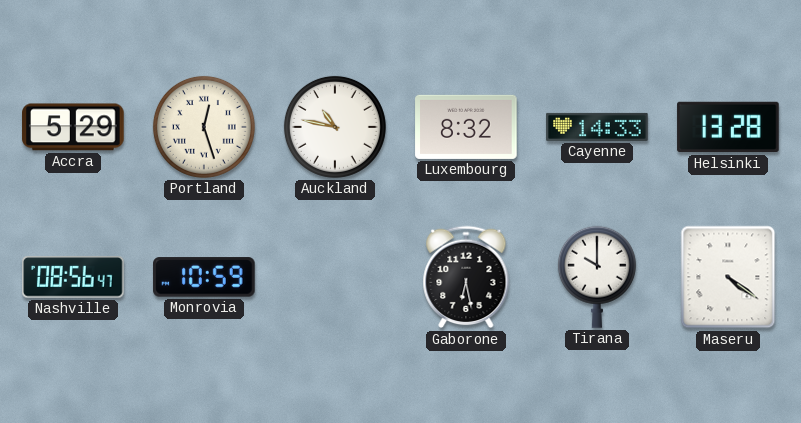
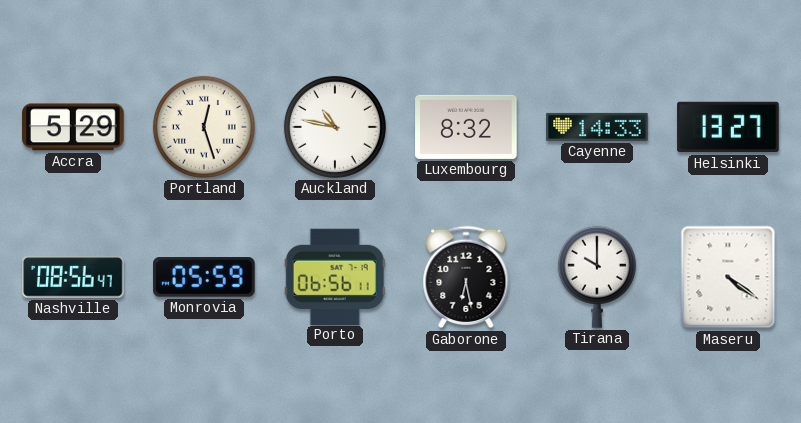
Helsinki: 13:28 -> 13:27
Monrovia: 10:59 -> 05:59
Porto: none -> 06:56
